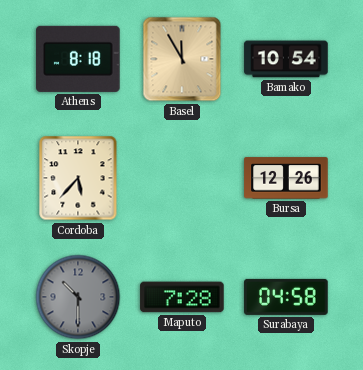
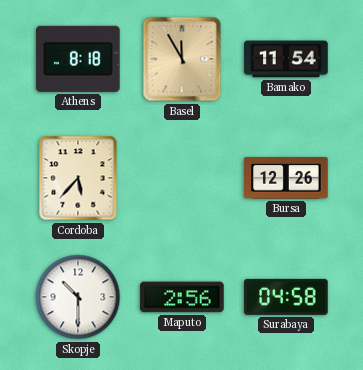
Bamako: 10:54 -> 11:54
Skopje dial: grey -> white
Maputo: 7:28 -> 2:56
